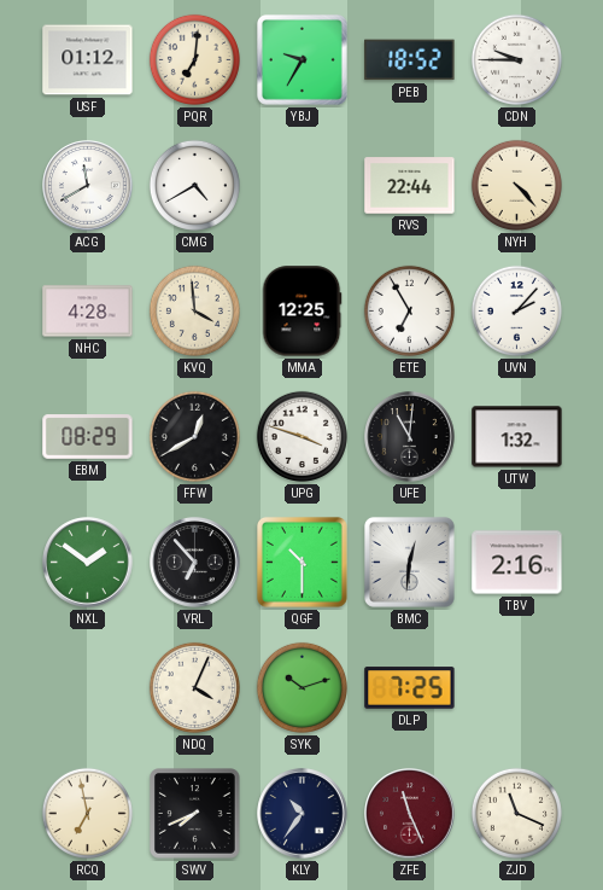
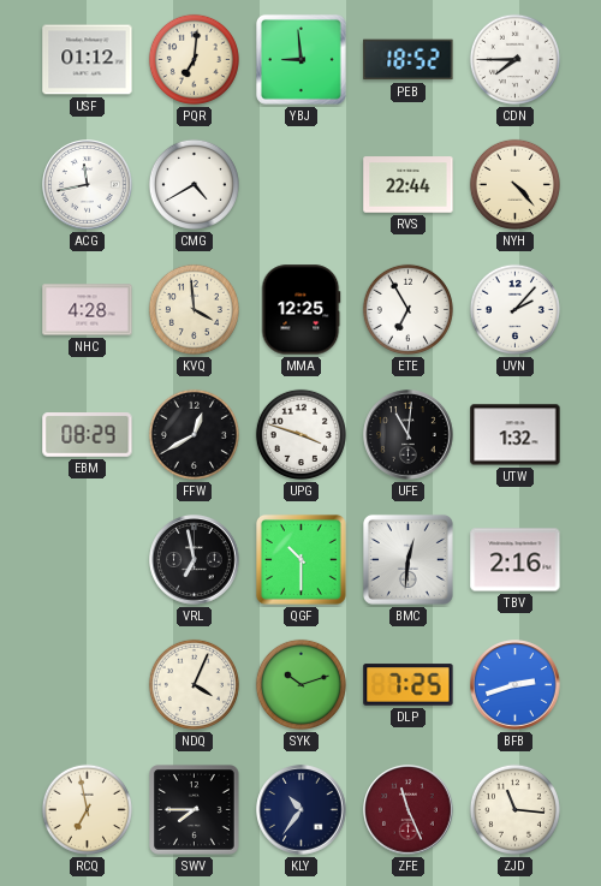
YBJ: 9:35 -> 8:59
CDN: 9:45 -> 7:45
ACG: 11:40 -> 11:43
NXL: 1:51 -> none
VRL: 6:53 -> 6:58
BFB: none -> 2:42
SWV: 7:41 -> 7:45
ZJD: 11:19 -> 11:16
